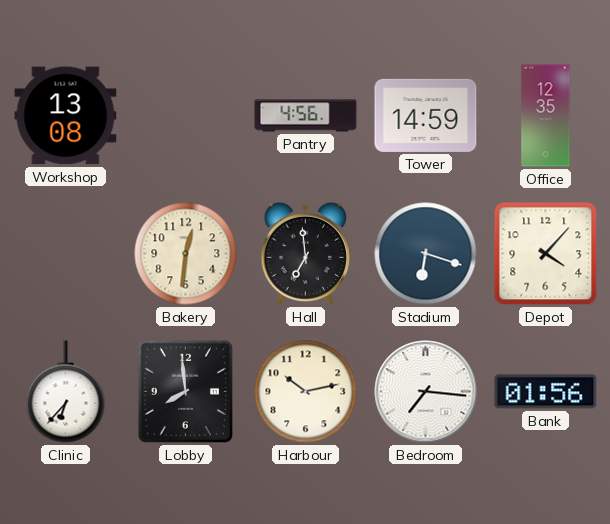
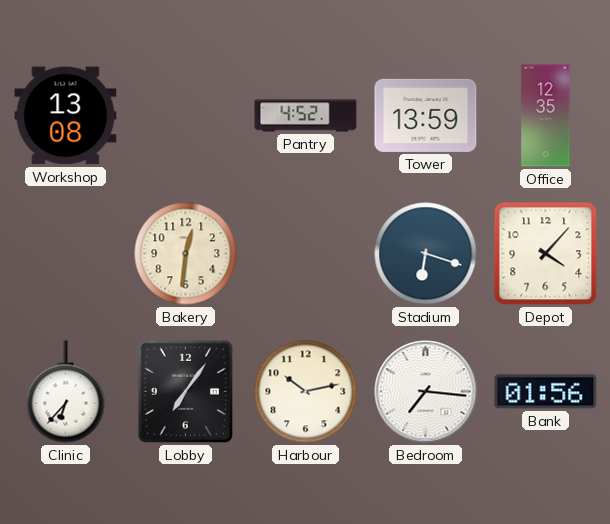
Pantry: 4:56 -> 4:52
Tower: 14:59 -> 13:59
Hall: 6:59 -> none
Lobby: 7:59 -> 7:06
